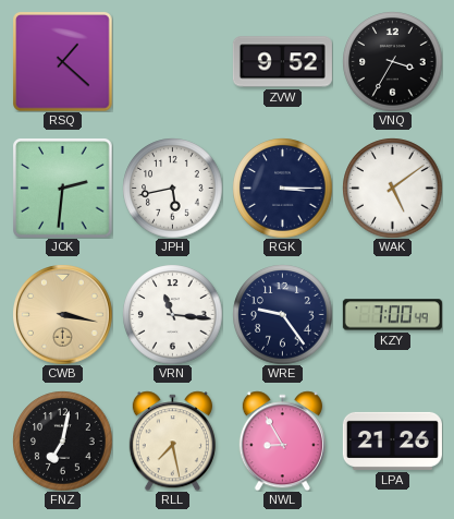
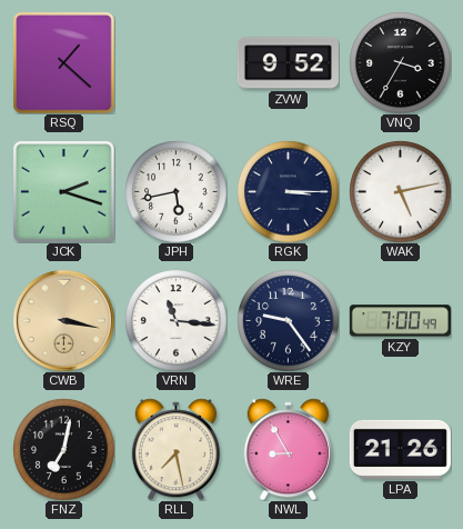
JCK: 2:31 -> 2:18
WAK: 5:09 -> 5:13
